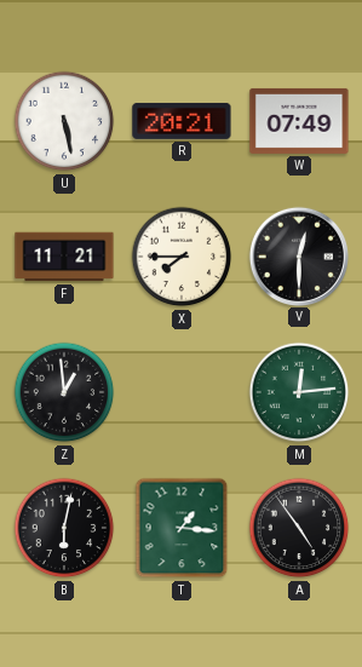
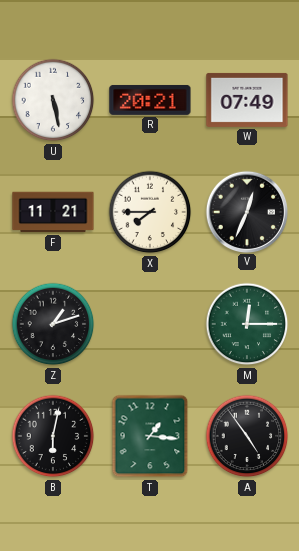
V: 12:30 -> 12:34
Z: 12:59 -> 1:12
M: 12:14 -> 12:15
